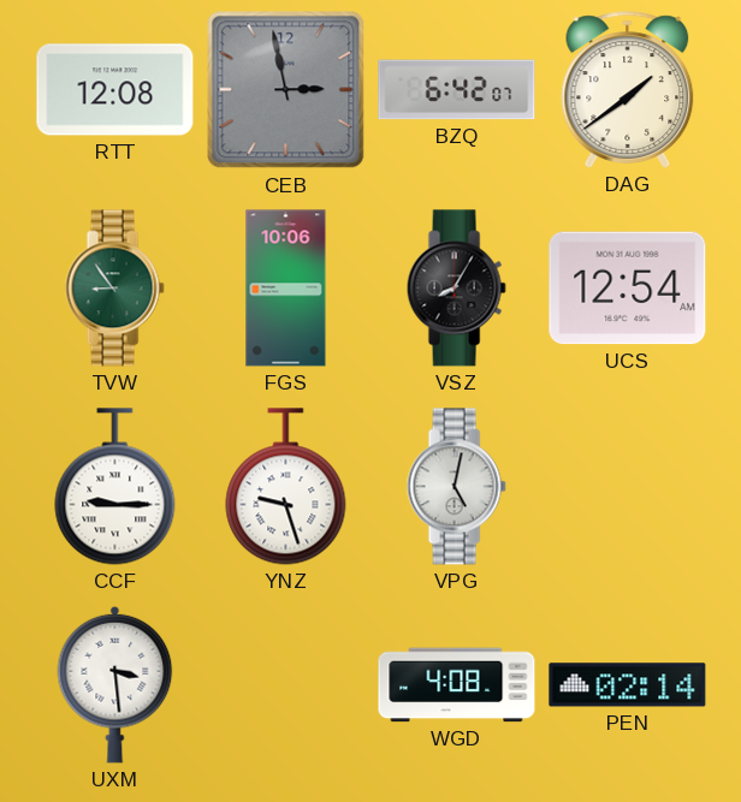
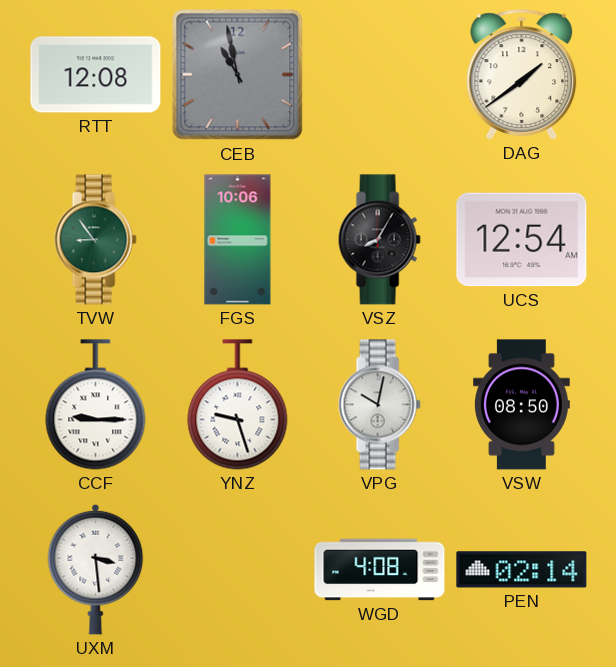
CEB: 2:58 -> 10:58
BZQ: 6:42 -> none
VPG: 5:02 -> 10:02
VSW: none -> 08:50
